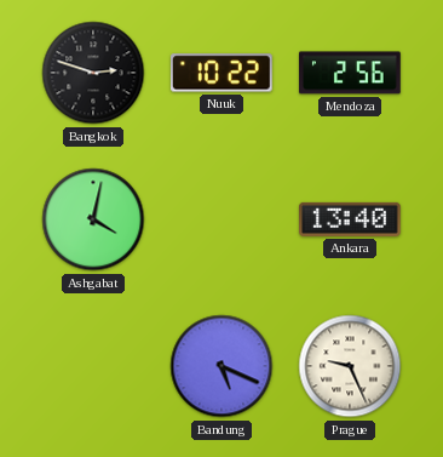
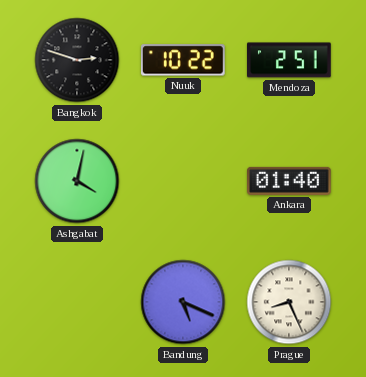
Mendoza: 2:56 -> 2:51
Ankara: 13:40 -> 01:40
Prague: 9:26 -> 8:26
